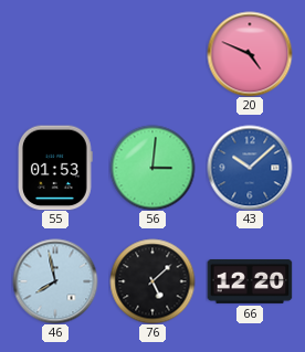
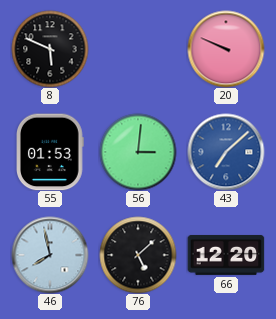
8: none -> 5:49
20: 4:49 -> 9:49
43: 10:08 -> 7:08
